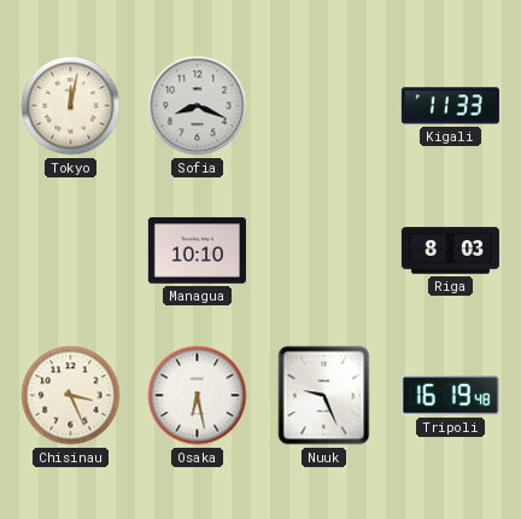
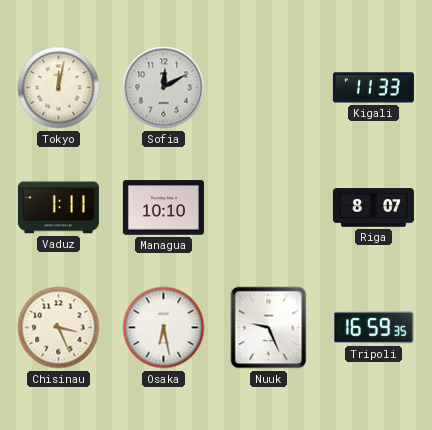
Sofia: 8:19 -> 12:10
Vaduz: none -> 1:11
Riga: 8:03 -> 8:07
Tripoli: 16:19 -> 16:59
